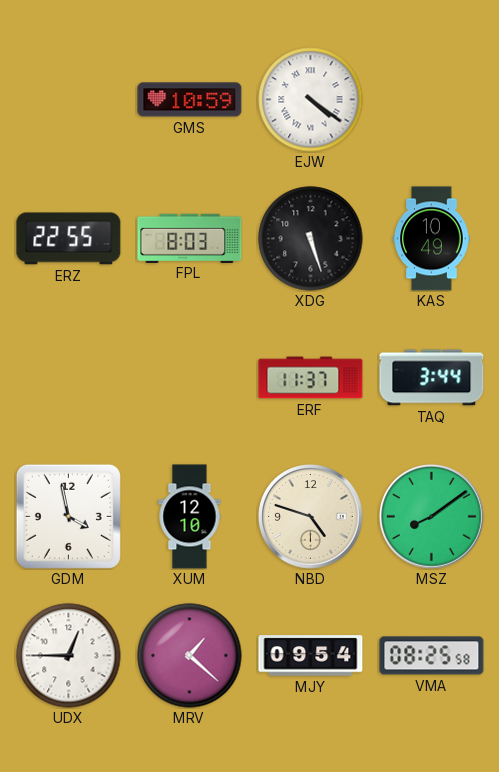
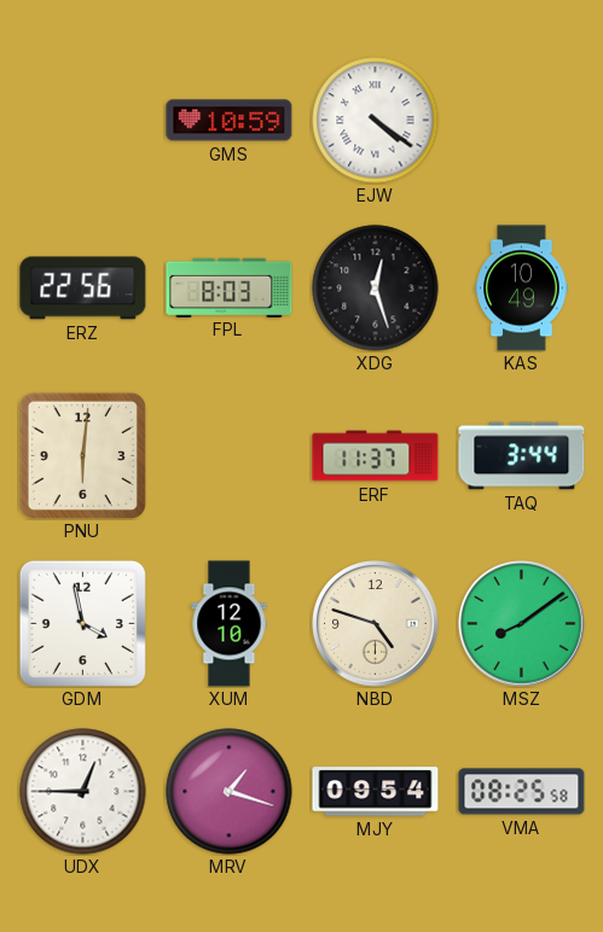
ERZ: 22:55 -> 22:56
XDG: 5:27 -> 12:27
PNU: none -> 6:01
MRV: 1:22 -> 1:18
